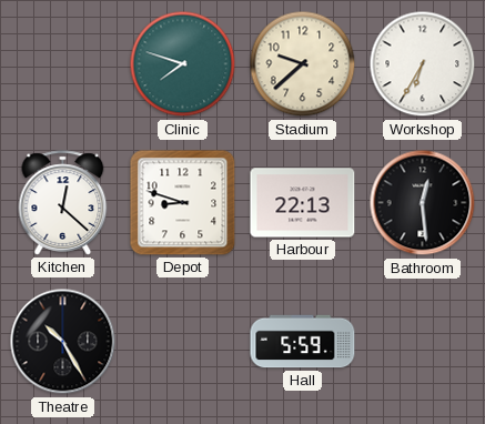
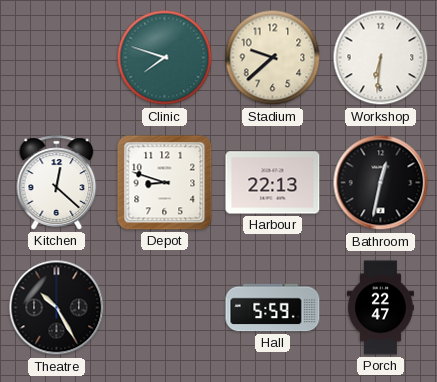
Workshop: 6:35 -> 6:31
Bathroom: 12:29 -> 12:32
Porch: none -> 22:47
